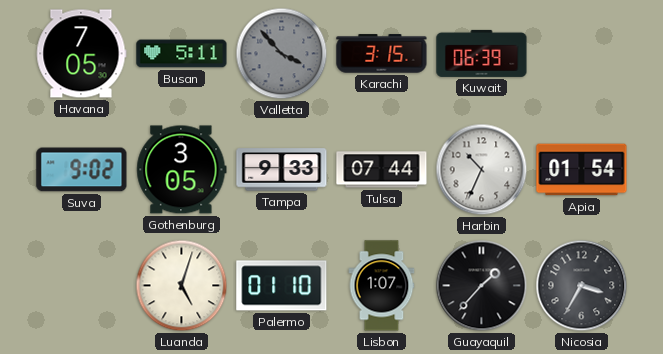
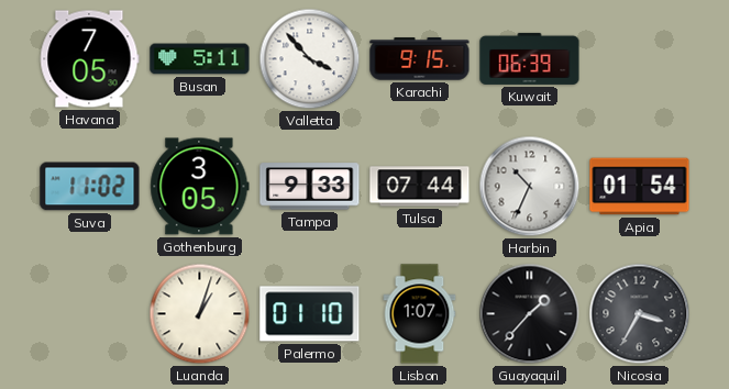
Valletta dial: grey -> white
Karachi: 3:15 -> 9:15
Suva: 9:02 -> 11:02
Luanda: 5:03 -> 1:03
